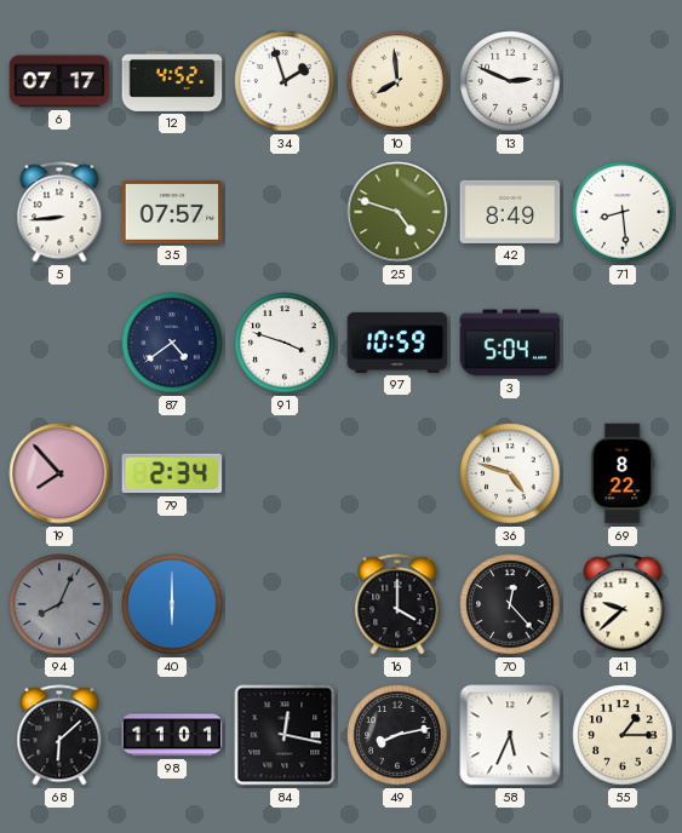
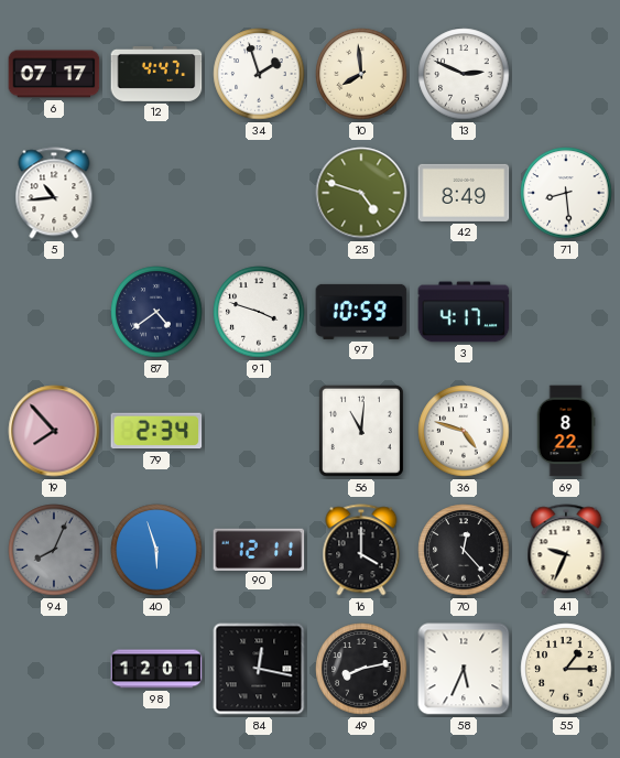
12: 4:52 -> 4:47
5: 8:44 -> 10:44
35: 07:57 -> none
3: 5:04 -> 4:17
56: none -> 11:01
40: 6:00 -> 5:57
90: none -> 12:11
41: 9:38 -> 9:34
68: 6:08 -> none
98: 11:01 -> 12:01
